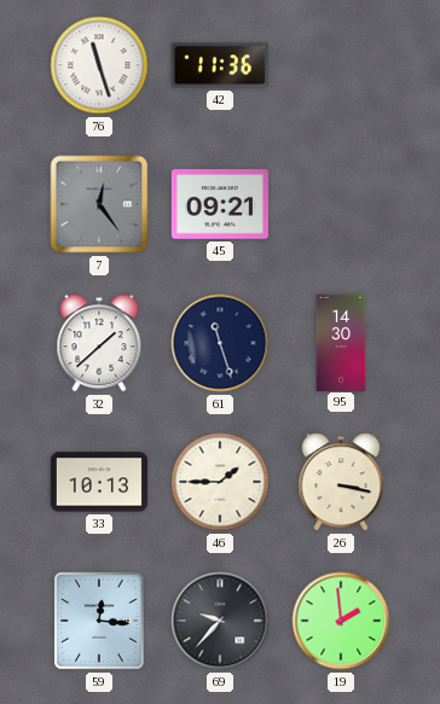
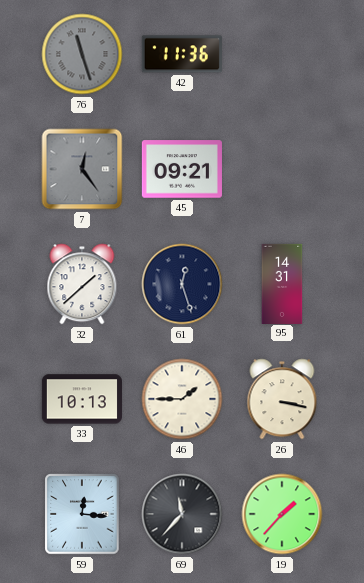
76 dial: white -> grey
61: 11:27 -> 12:27
95: 14:30 -> 14:31
69: 9:37 -> 11:37
19: 1:59 -> 1:37
